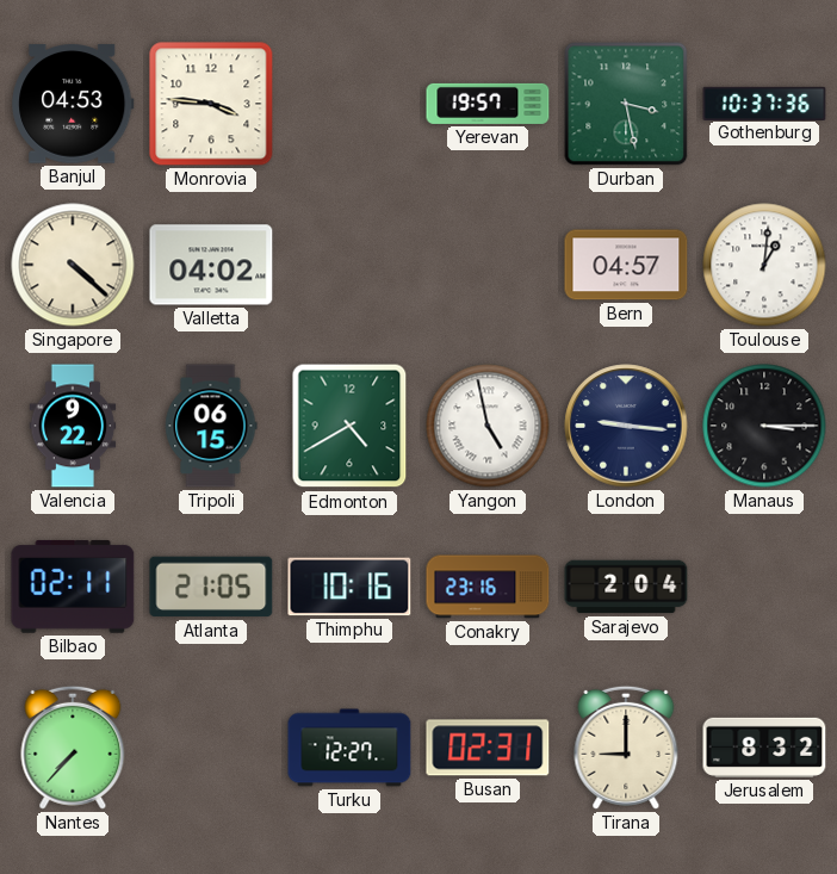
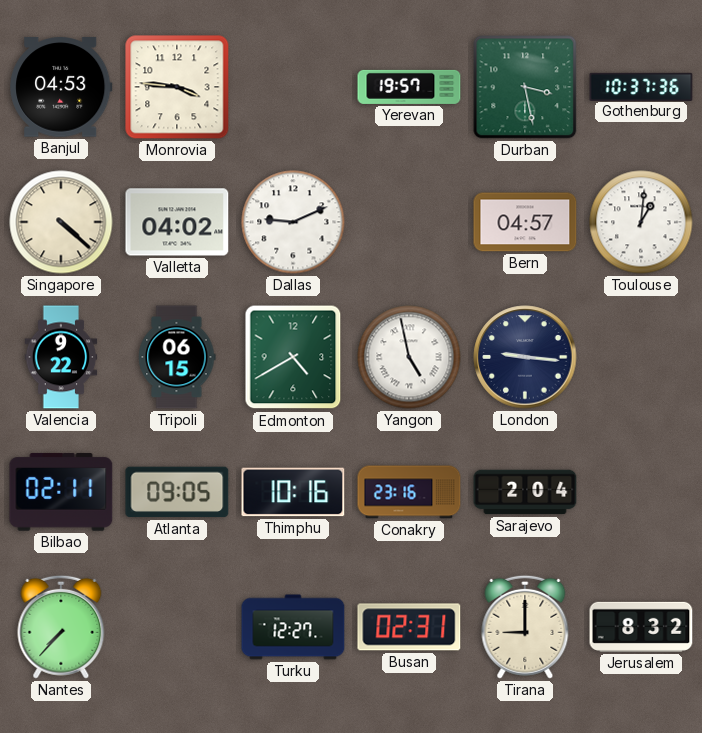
Dallas: none -> 9:11
Manaus: 3:15 -> none
Atlanta: 21:05 -> 09:05
